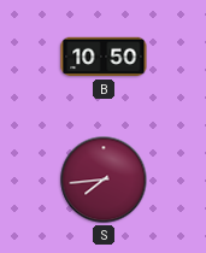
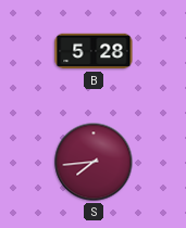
B: 10:50 -> 5:28
